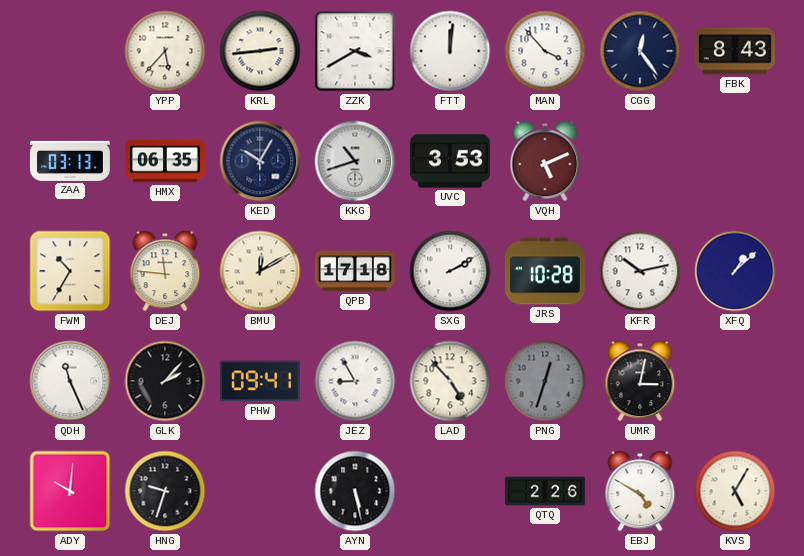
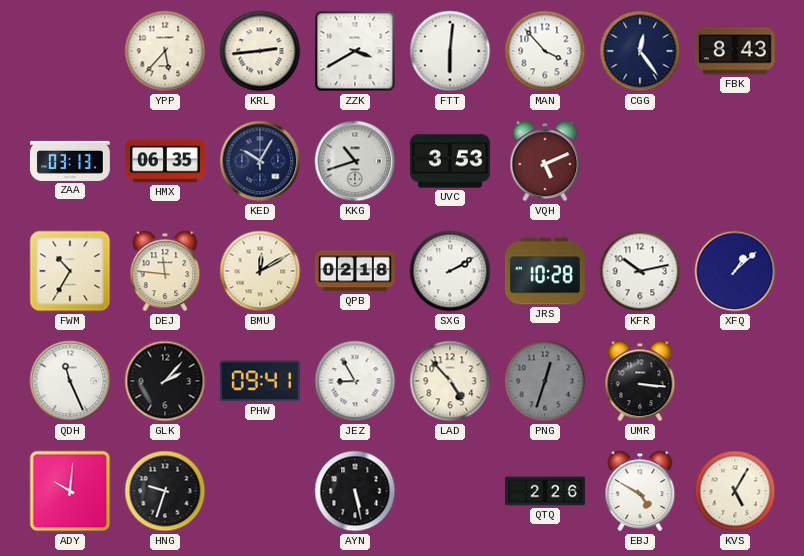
FTT: 12:01 -> 6:01
QPB: 17:18 -> 02:18
UMR: 3:02 -> 3:16
